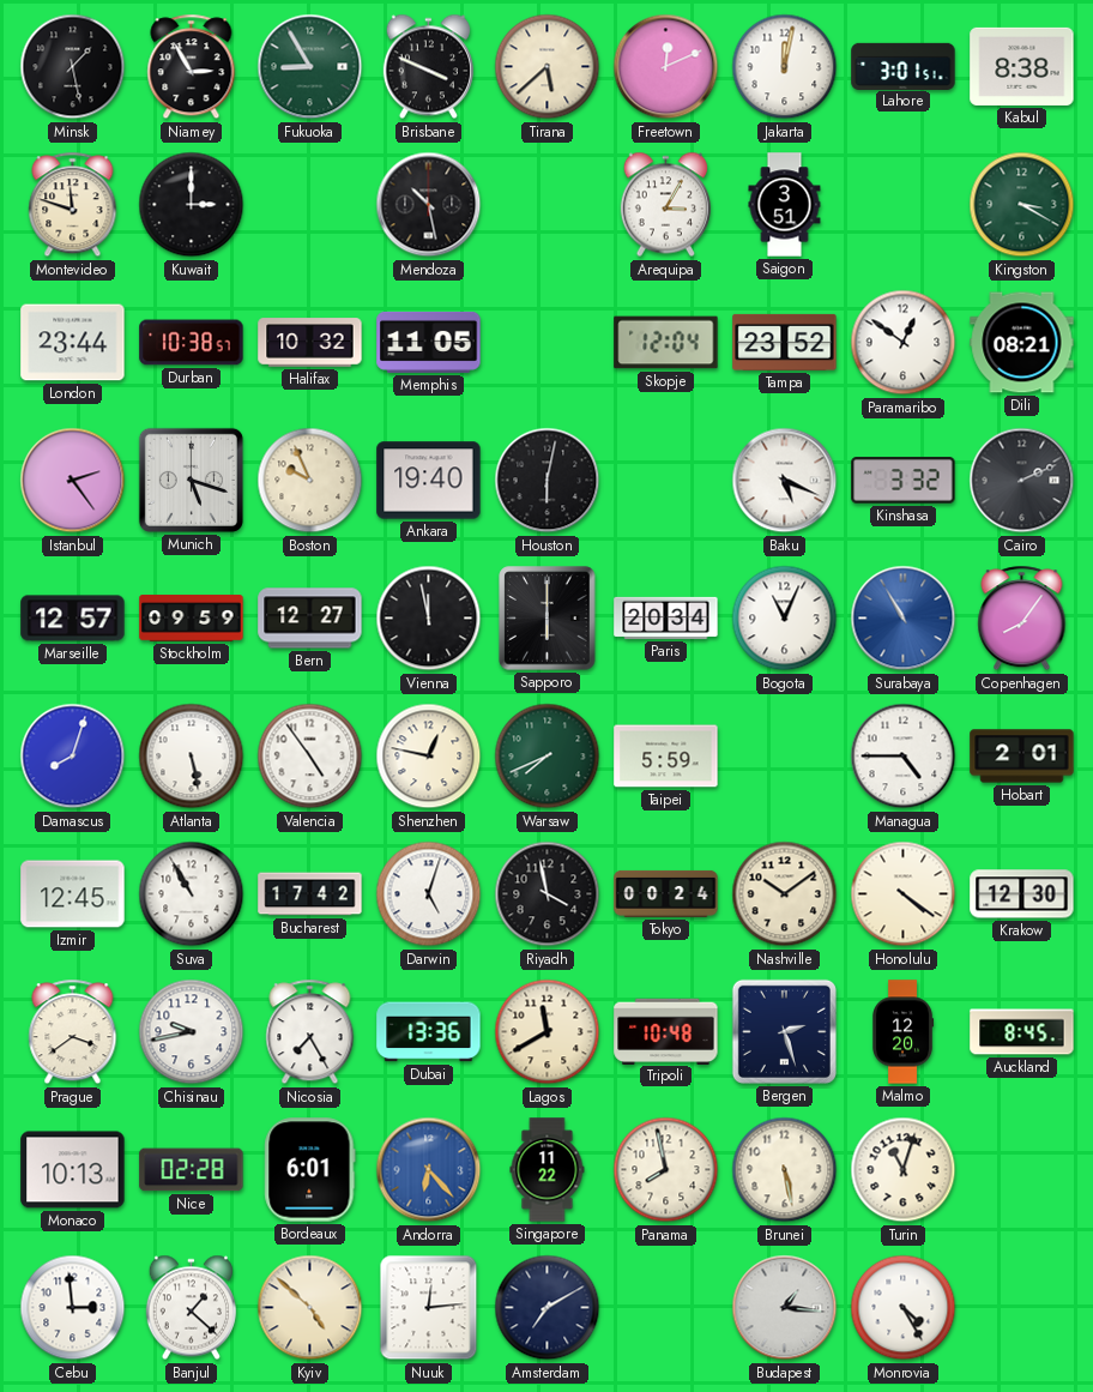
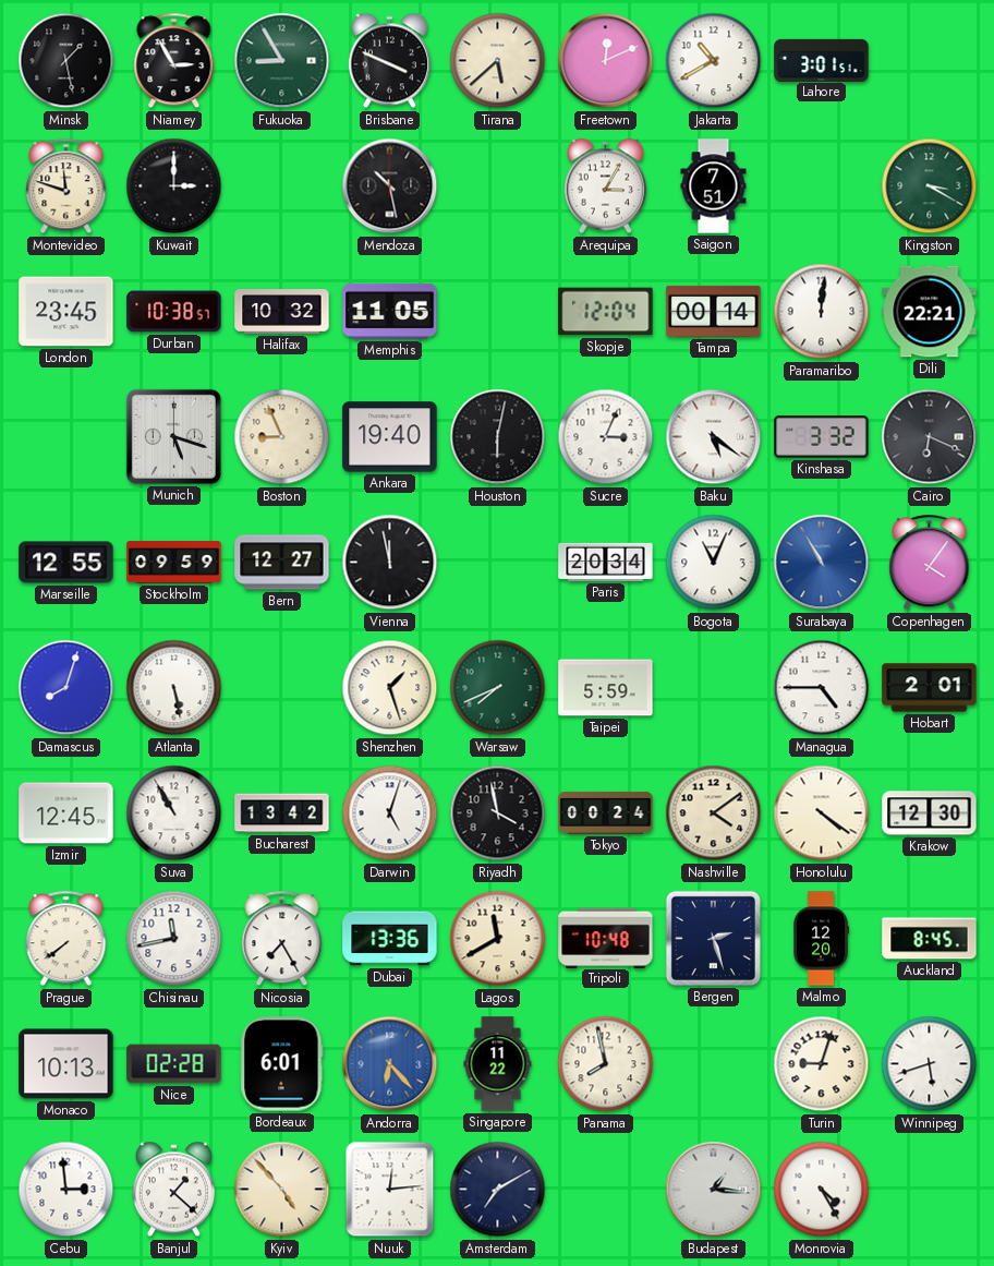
Jakarta: 12:02 -> 10:40
Kabul: 8:38 -> none
Saigon: 3:51 -> 7:51
London: 23:44 -> 23:45
Tampa: 23:52 -> 00:14
Paramaribo: 12:51 -> 12:01
Dili: 08:21 -> 22:21
Istanbul: 2:24 -> none
Boston: 9:56 -> 8:56
Sucre: none -> 3:04
Baku: 5:19 -> 5:21
Cairo: 2:11 -> 6:19
Marseille: 12:57 -> 12:55
Sapporo: 6:00 -> none
Copenhagen: 8:06 -> 4:06
Valencia: 4:54 -> none
Shenzhen: 12:47 -> 1:27
Bucharest: 17:42 -> 13:42
Nashville: 10:09 -> 4:09
Prague: 3:39 -> 7:39
Chisinau: 9:43 -> 11:43
Brunei: 5:28 -> none
Turin: 11:03 -> 9:03
Winnipeg: none -> 5:42
Kyiv: 4:52 -> 4:53
